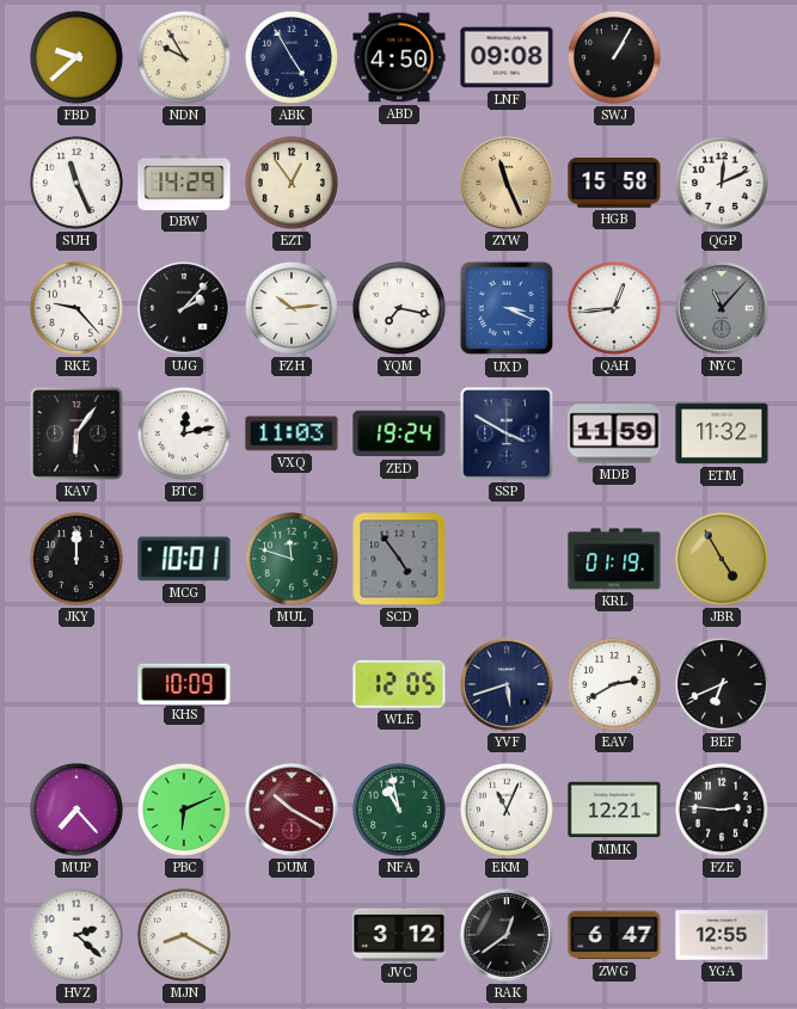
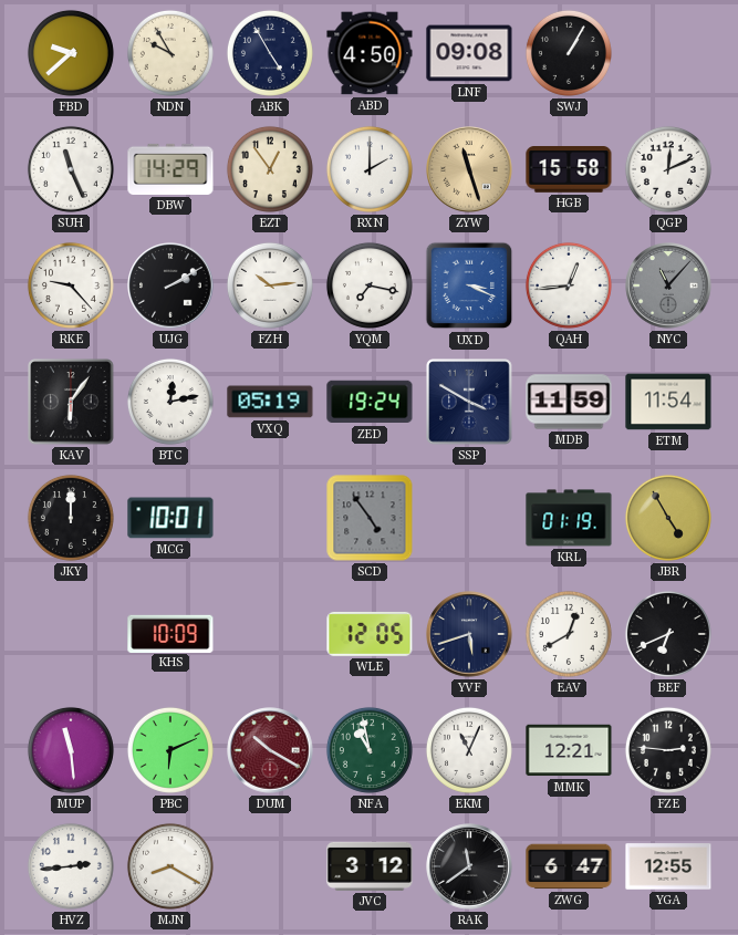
RXN: none -> 2:00
ZYW: 11:26 -> 11:27
UJG: 2:07 -> 2:10
VXQ: 11:03 -> 05:19
ETM: 11:32 -> 11:54
MUL: 11:48 -> none
EAV: 2:40 -> 12:40
MUP: 7:23 -> 11:29
HVZ: 2:22 -> 2:44
RAK: 12:39 -> 11:39
